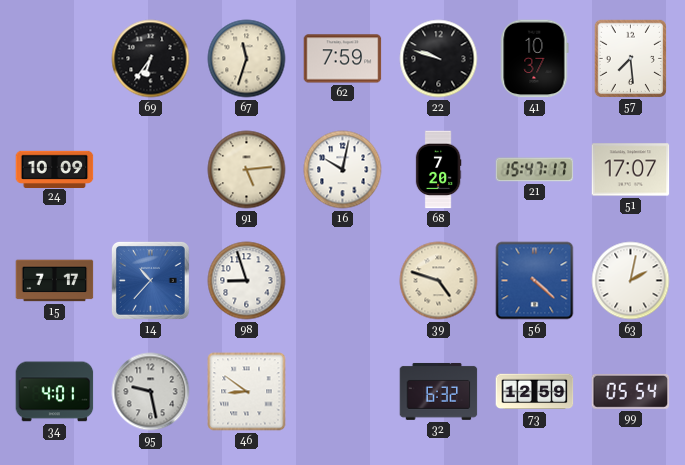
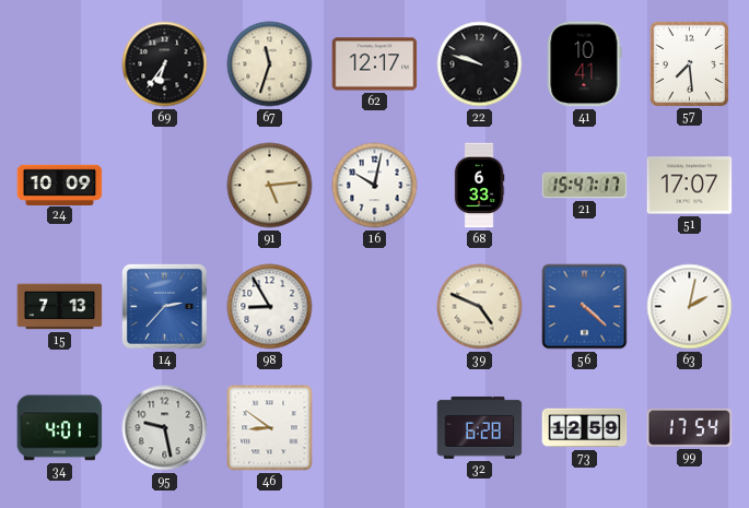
62: 7:59 -> 12:17
41: 10:37 -> 10:41
68: 7:20 -> 6:33
15: 7:17 -> 7:13
14: 10:37 -> 2:37
98: 8:57 -> 8:55
39: 4:48 -> 4:49
32: 6:32 -> 6:28
99: 05:54 -> 17:54
